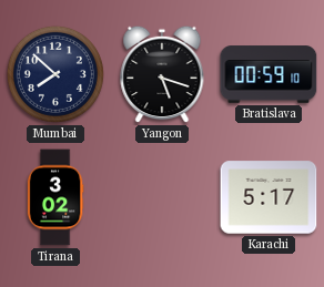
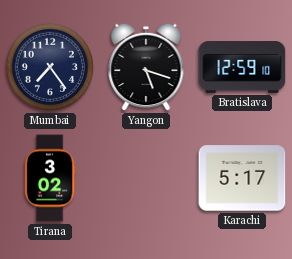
Mumbai: 7:52 -> 7:24
Bratislava: 00:59 -> 12:59
